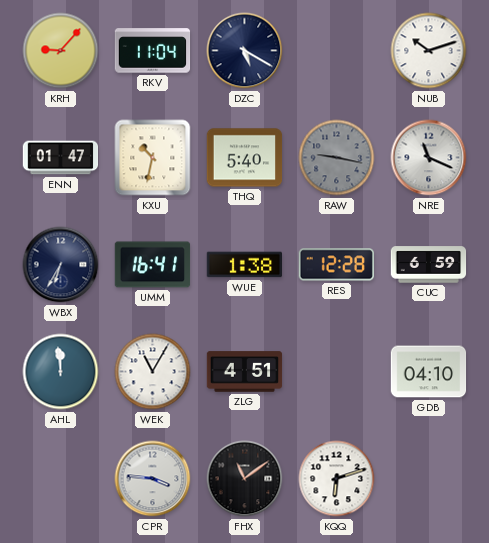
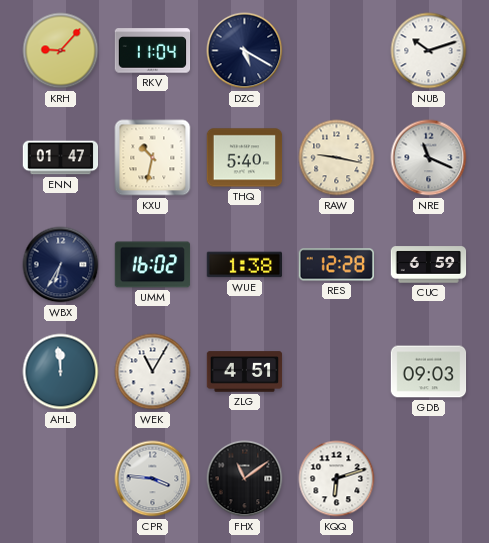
RAW dial: grey -> cream
UMM: 16:41 -> 16:02
GDB: 04:10 -> 09:03
